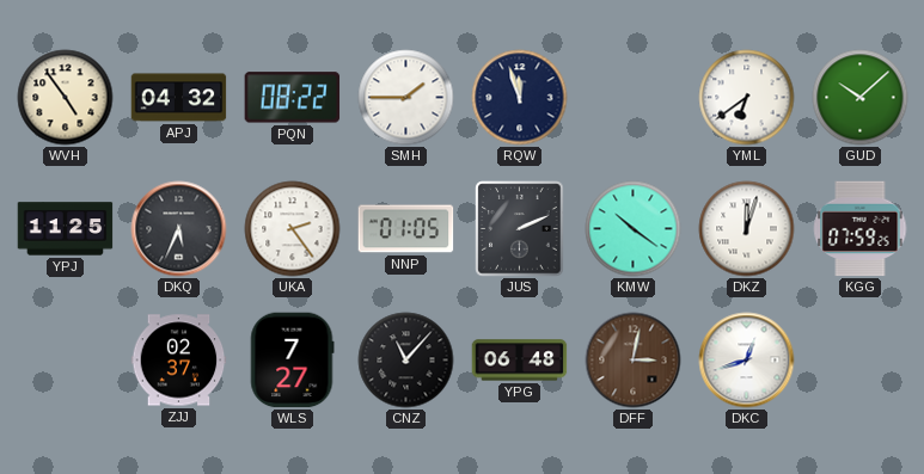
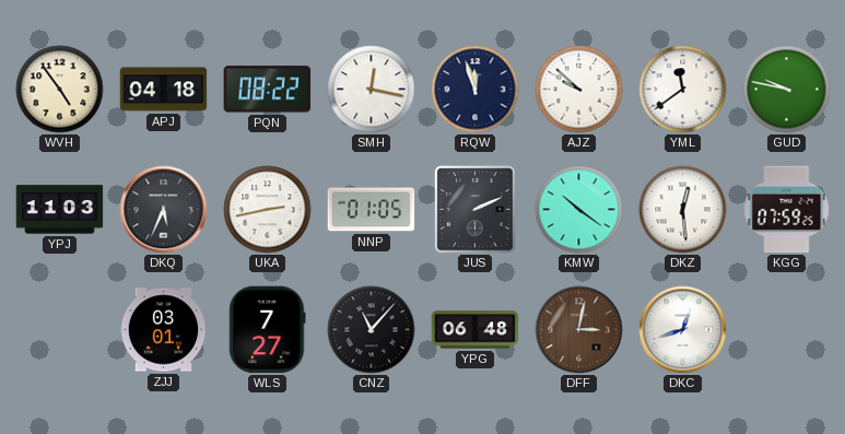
APJ: 04:32 -> 04:18
SMH: 1:45 -> 12:17
AJZ: none -> 9:52
YML: 6:39 -> 11:39
GUD: 10:08 -> 9:47
YPJ: 11:25 -> 11:03
UKA: 2:24 -> 2:43
DKZ: 12:03 -> 12:29
ZJJ: 02:37 -> 03:01
